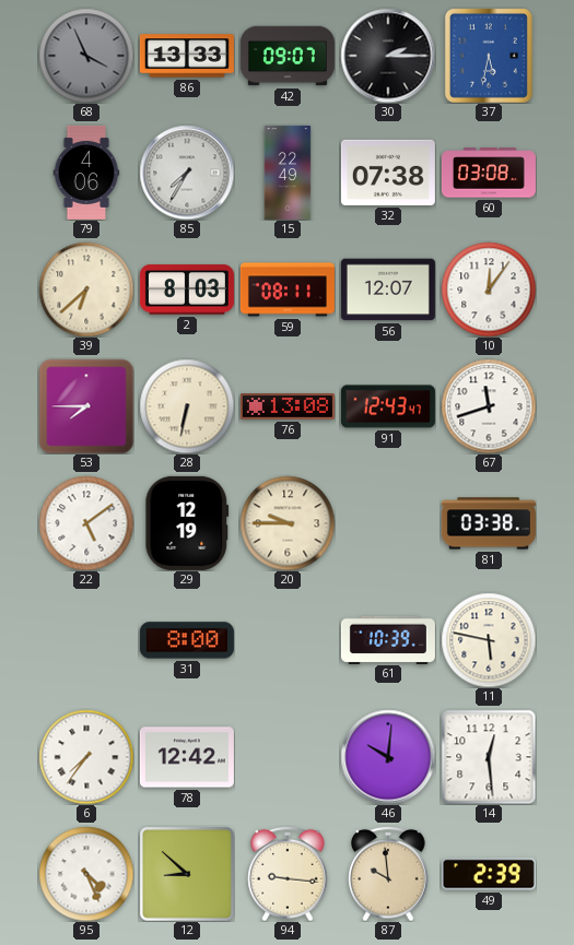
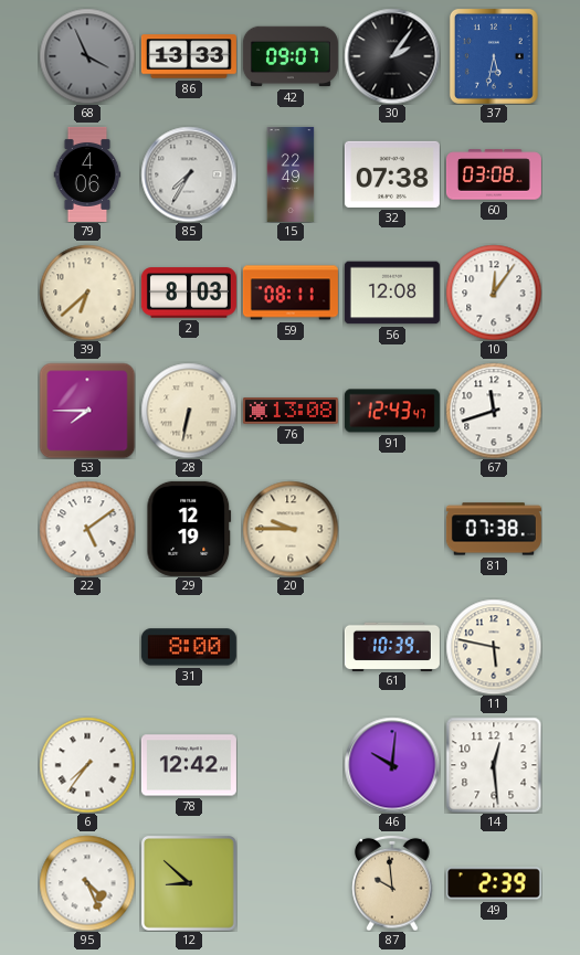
30: 2:15 -> 2:06
56: 12:07 -> 12:08
81: 03:38 -> 07:38
94: 9:16 -> none
